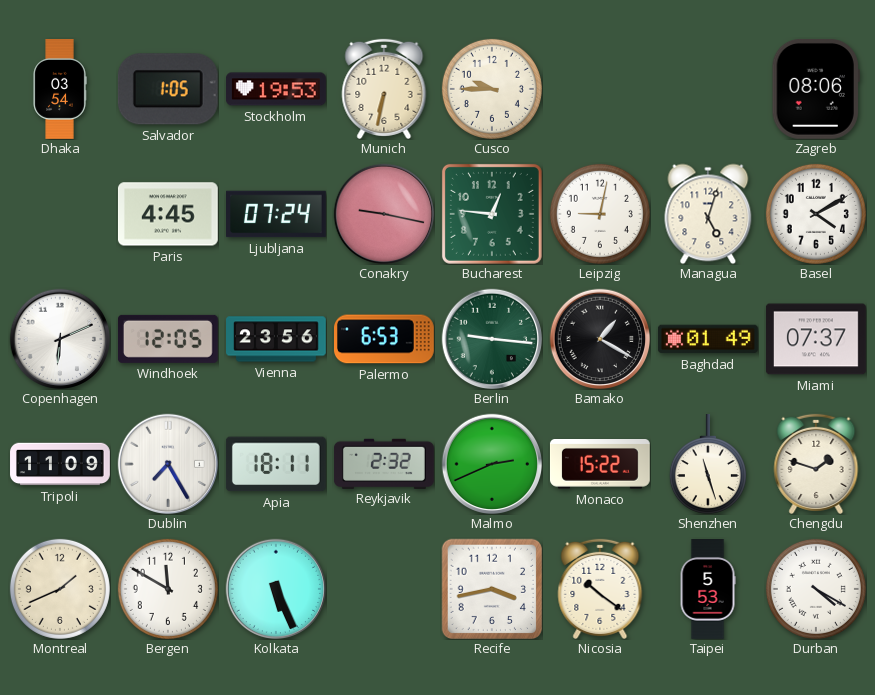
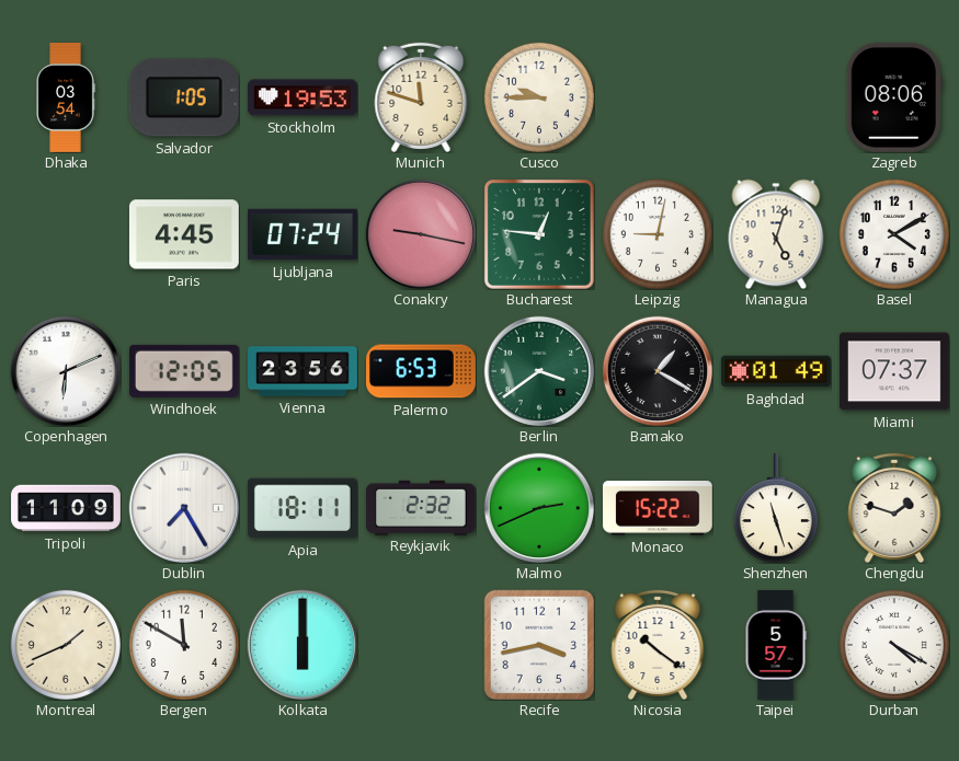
Munich: 6:32 -> 11:48
Berlin: 9:16 -> 3:39
Kolkata: 5:26 -> 6:00
Taipei: 5:53 -> 5:57
